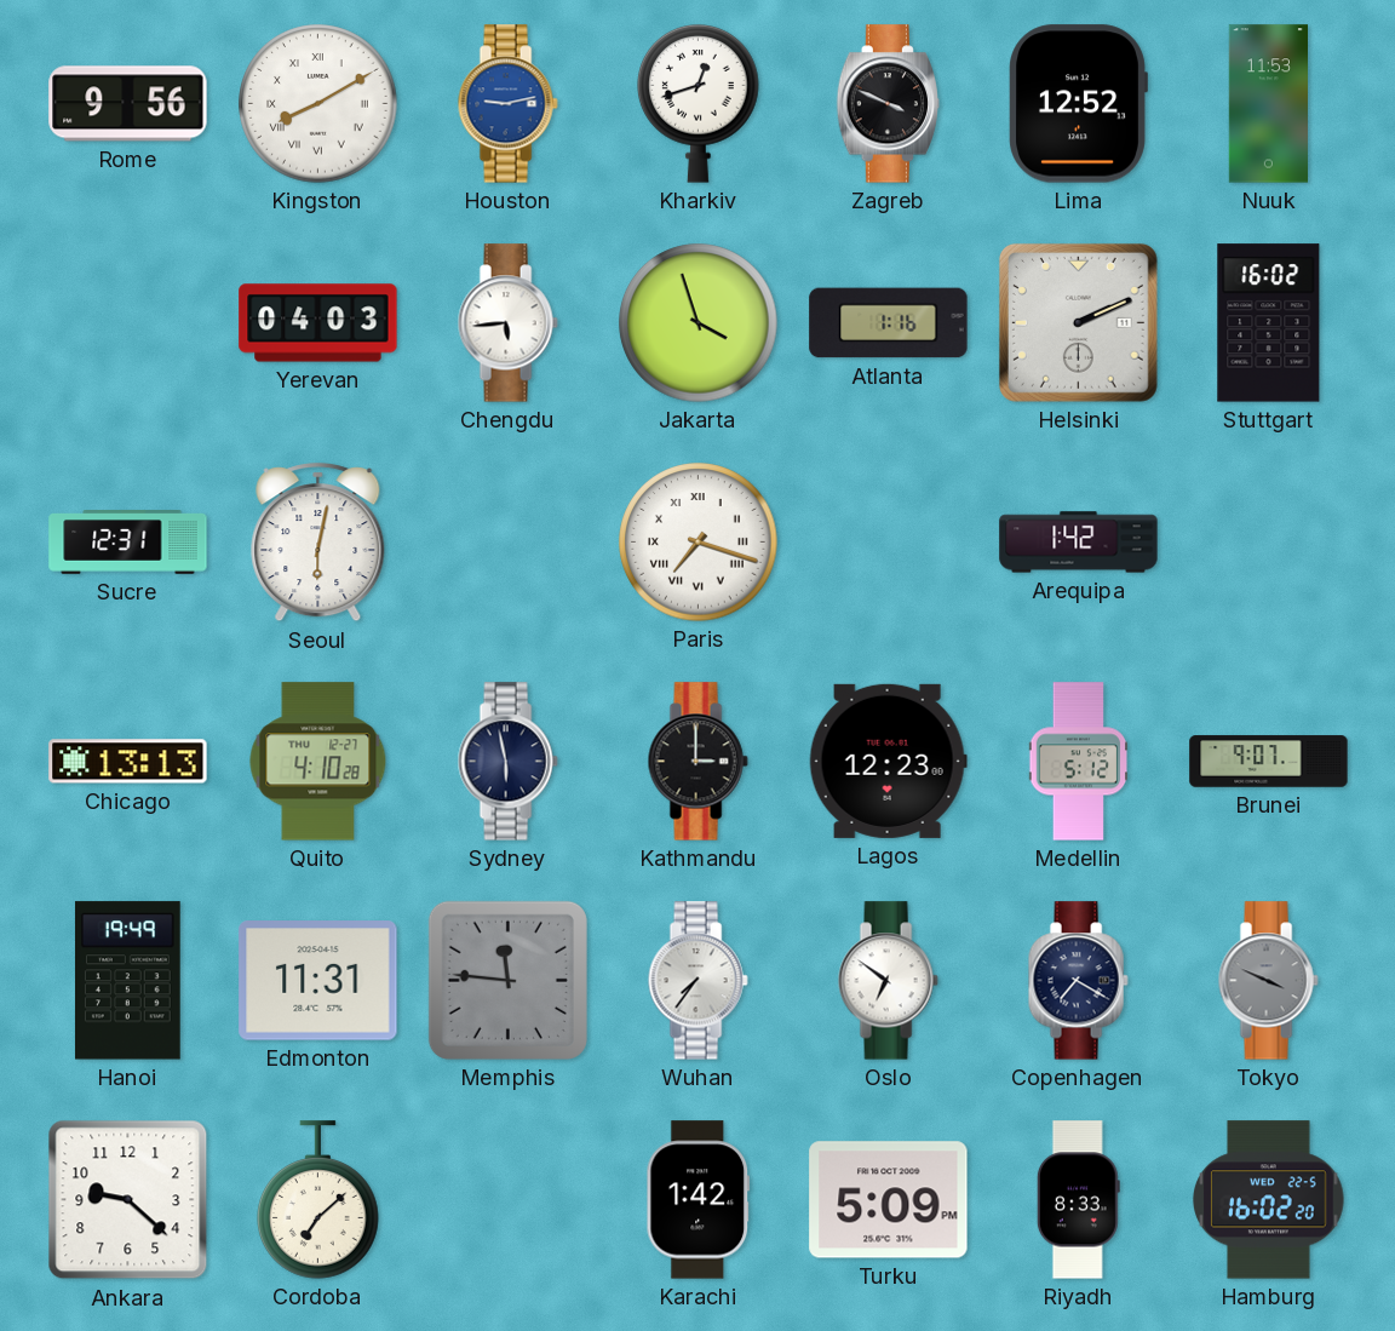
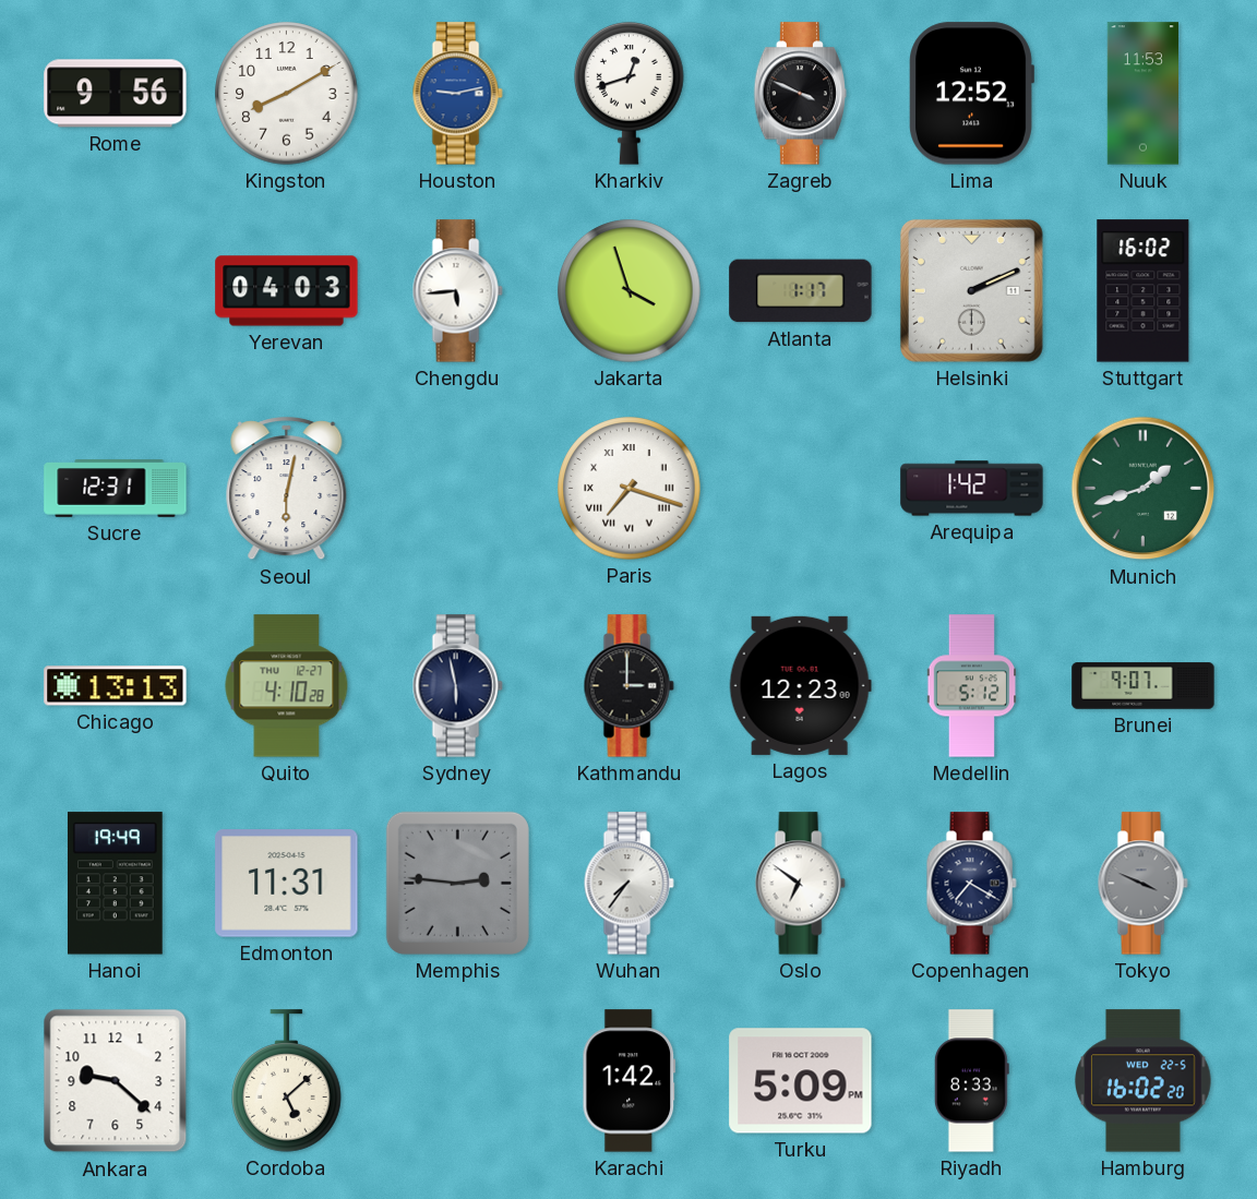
Kingston numerals: Roman -> Arabic
Atlanta: 1:16 -> 1:17
Munich: none -> 1:42
Memphis: 11:46 -> 2:46
Cordoba: 7:08 -> 5:08
